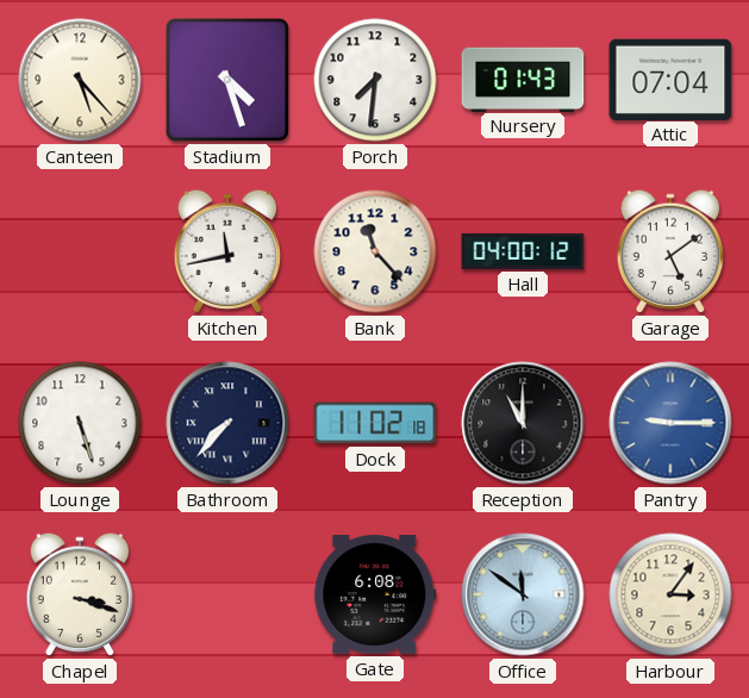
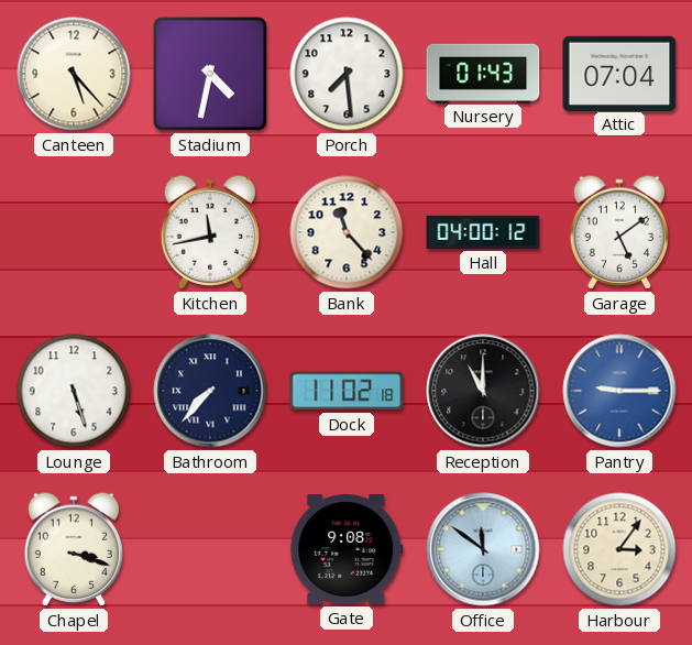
Stadium: 4:27 -> 4:32
Porch: 7:31 -> 7:29
Gate: 6:08 -> 9:08
